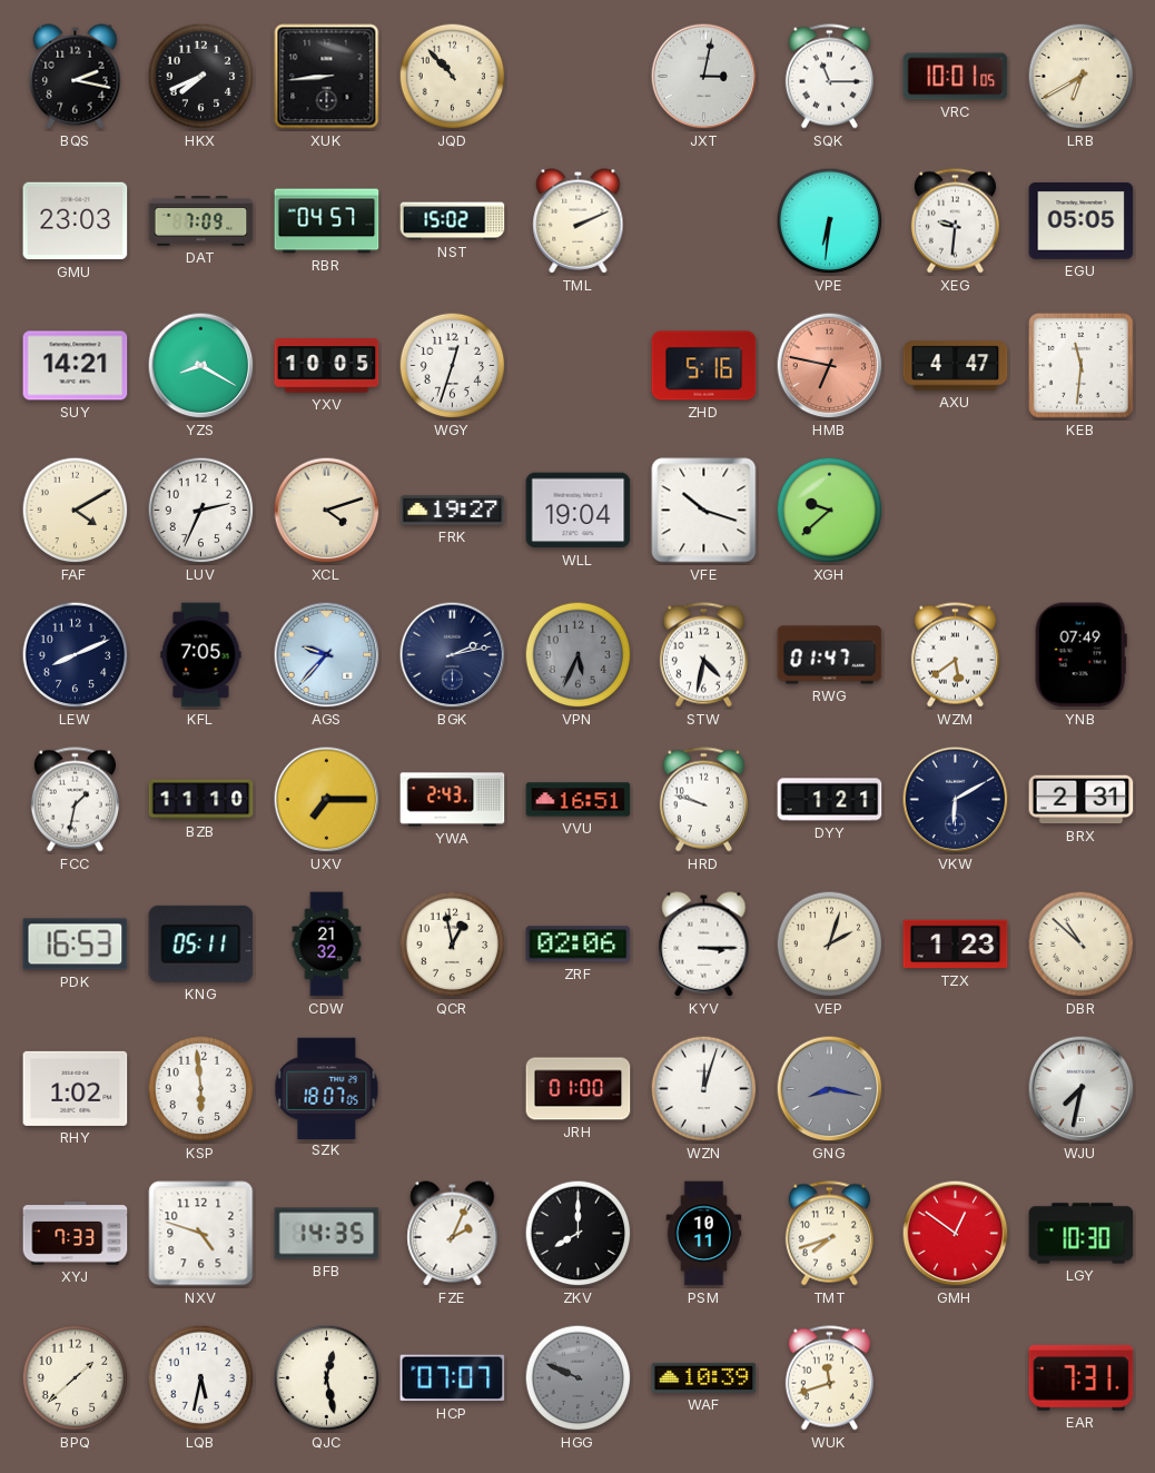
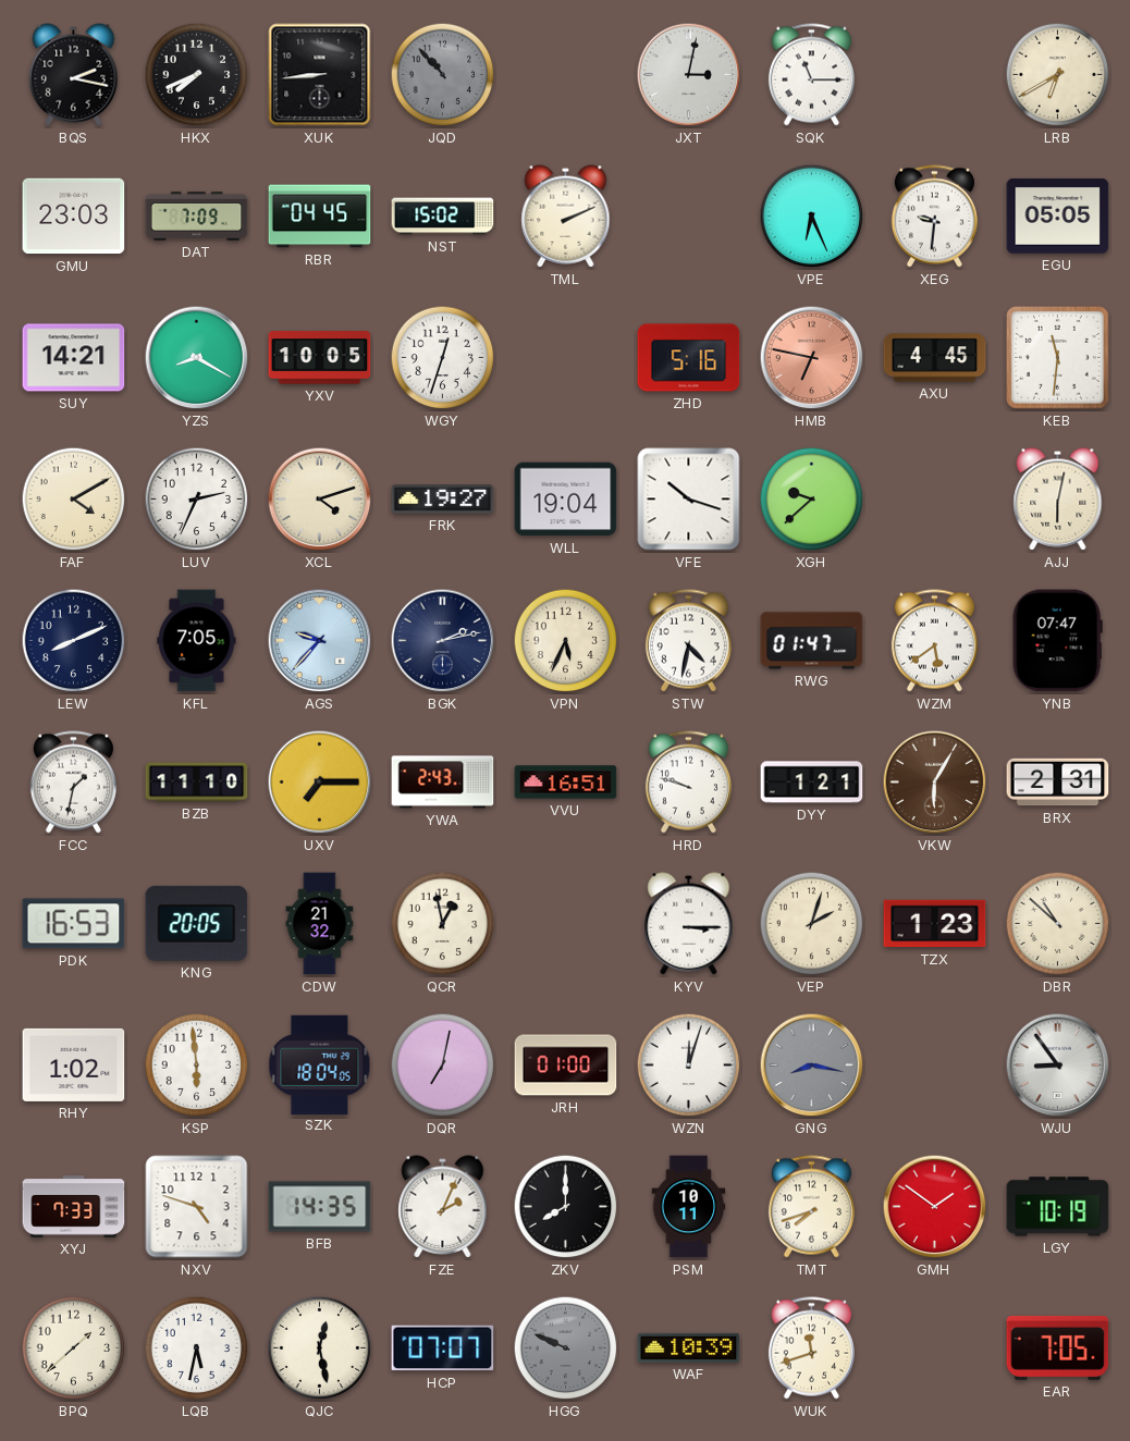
JQD dial: cream -> grey
VRC: 10:01 -> none
RBR: 04:57 -> 04:45
VPE: 6:31 -> 6:26
AXU: 4:47 -> 4:45
AJJ: none -> 6:02
VPN dial: grey -> cream
YNB: 07:49 -> 07:47
VKW: 6:10 -> 6:05
VKW dial: navy -> brown
KNG: 05:11 -> 20:05
ZRF: 02:06 -> none
SZK: 18:07 -> 18:04
DQR: none -> 7:02
WJU: 7:32 -> 8:54
GMH: 12:51 -> 1:51
LGY: 10:30 -> 10:19
EAR: 7:31 -> 7:05
